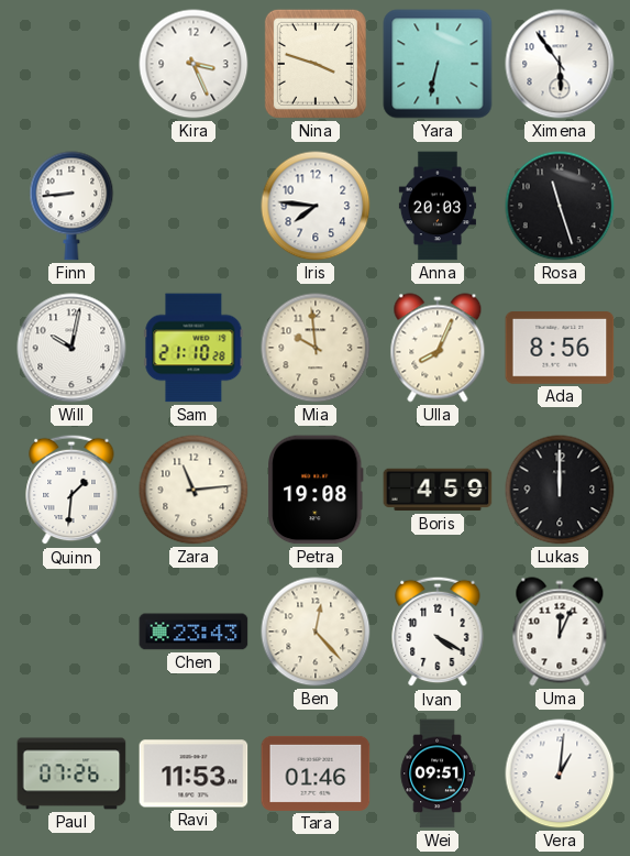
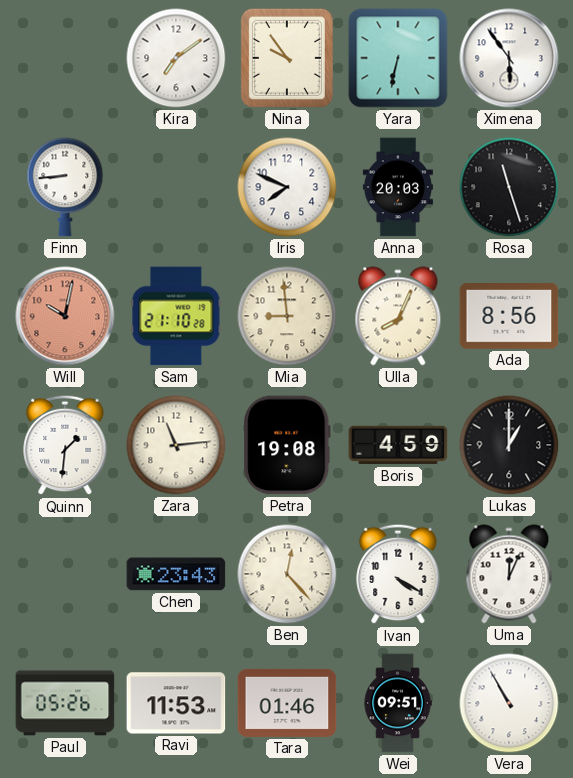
Kira: 3:26 -> 7:09
Nina: 3:48 -> 9:54
Iris: 7:46 -> 7:49
Will dial: white -> salmon
Mia: 9:59 -> 8:59
Lukas: 12:00 -> 1:00
Paul: 07:26 -> 05:26
Vera: 1:01 -> 10:55
